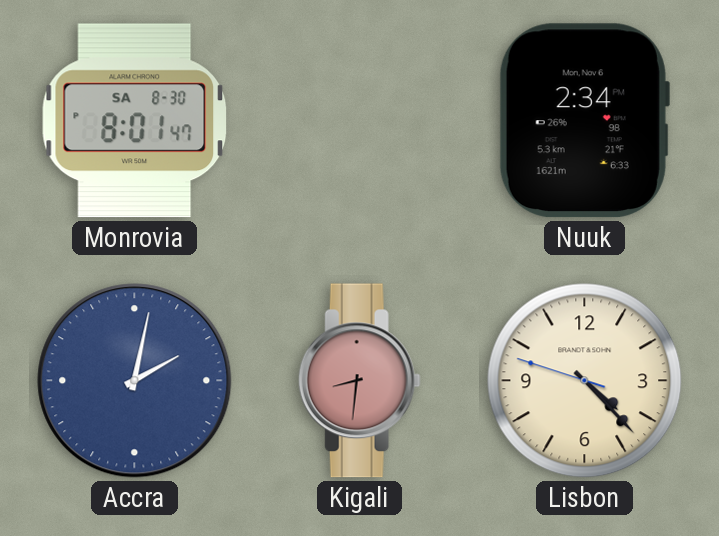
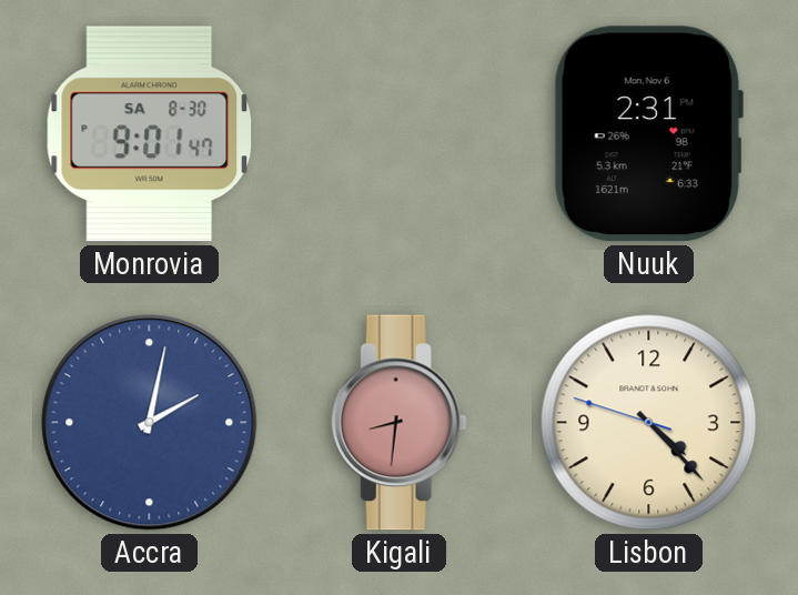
Monrovia: 8:01 -> 9:01
Nuuk: 2:34 -> 2:31
